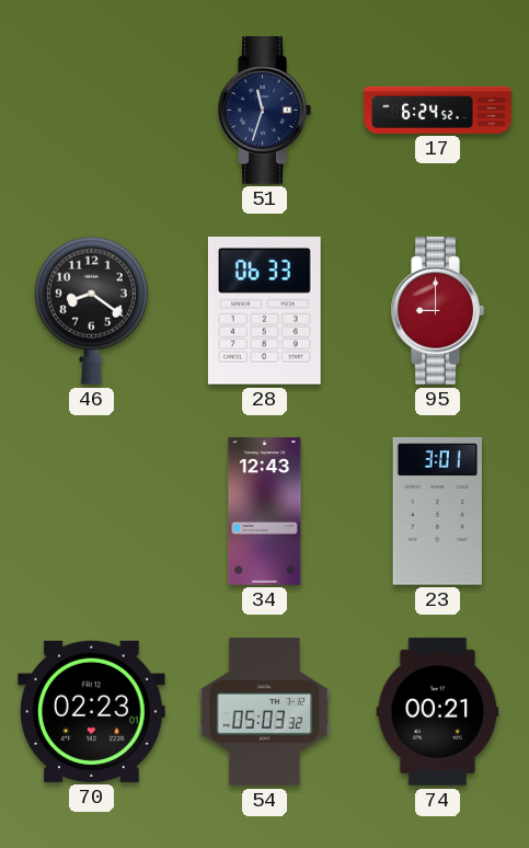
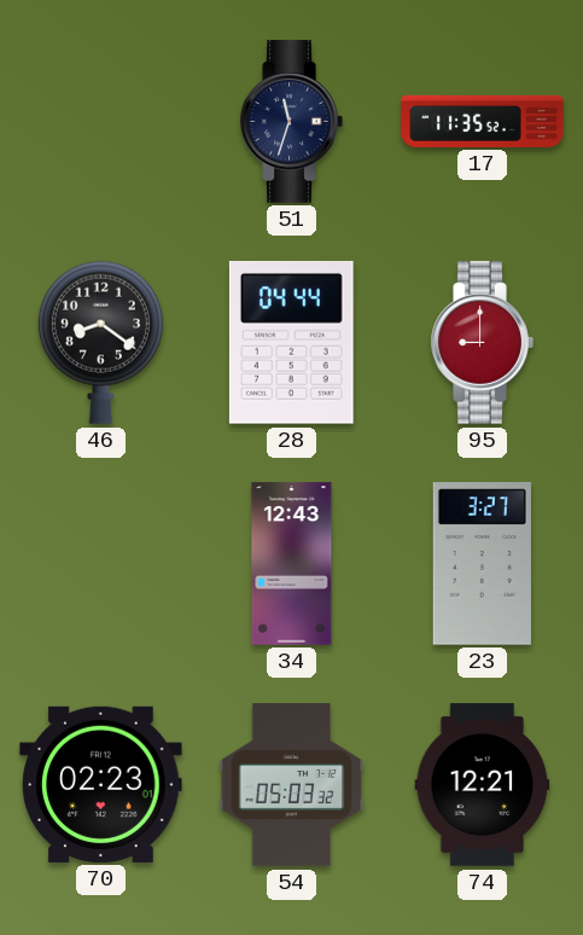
17: 6:24 -> 11:35
28: 06:33 -> 04:44
23: 3:01 -> 3:27
74: 00:21 -> 12:21
